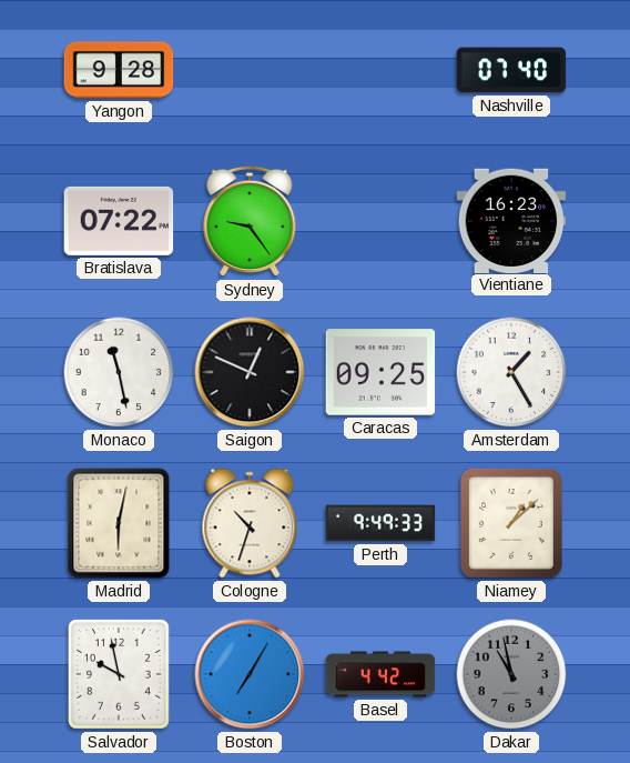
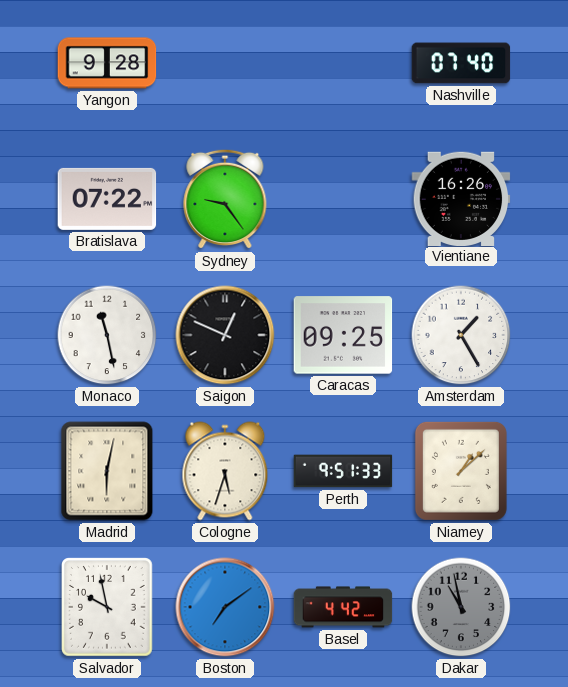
Vientiane: 16:23 -> 16:26
Cologne: 10:33 -> 5:33
Perth: 9:49 -> 9:51
Boston: 7:05 -> 7:09
